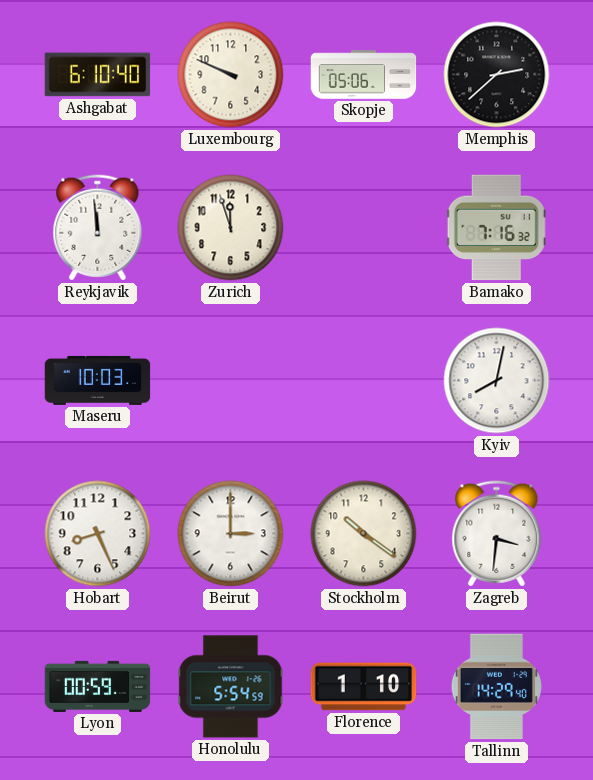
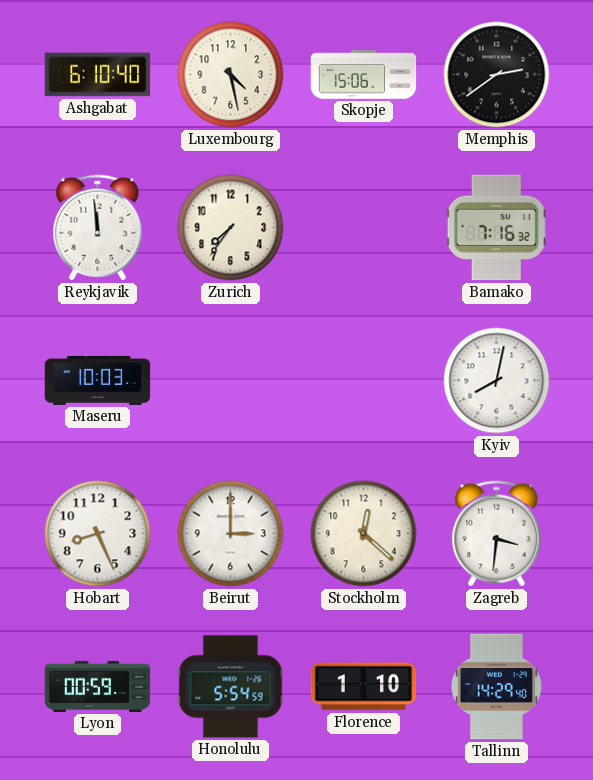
Luxembourg: 9:49 -> 4:28
Skopje: 05:06 -> 15:06
Memphis: 2:38 -> 2:39
Zurich: 11:57 -> 7:36
Stockholm: 10:21 -> 12:22
